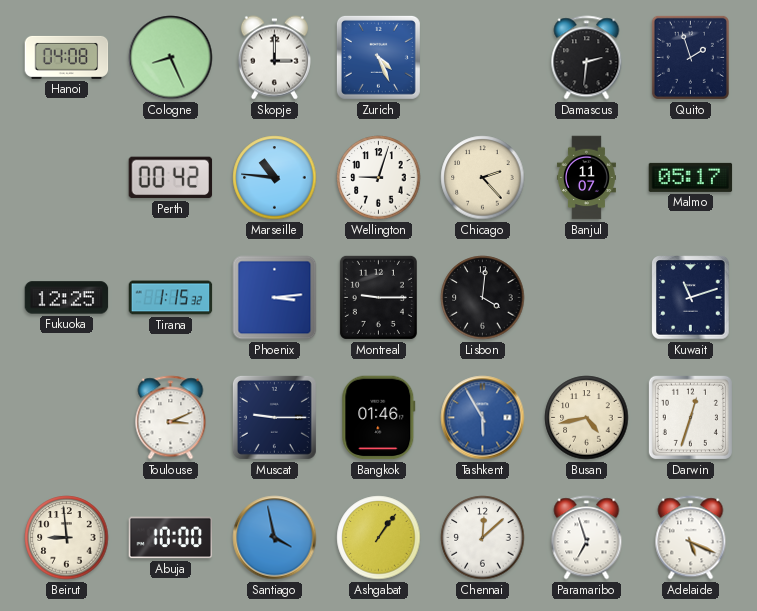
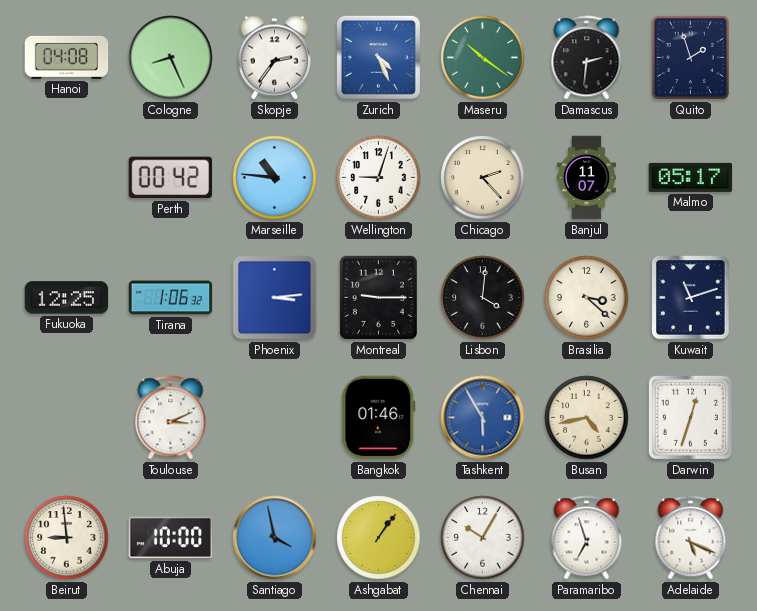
Skopje: 3:00 -> 2:36
Maseru: none -> 10:21
Tirana: 1:15 -> 1:06
Brasilia: none -> 3:22
Muscat: 9:15 -> none
Chennai: 12:08 -> 10:05
